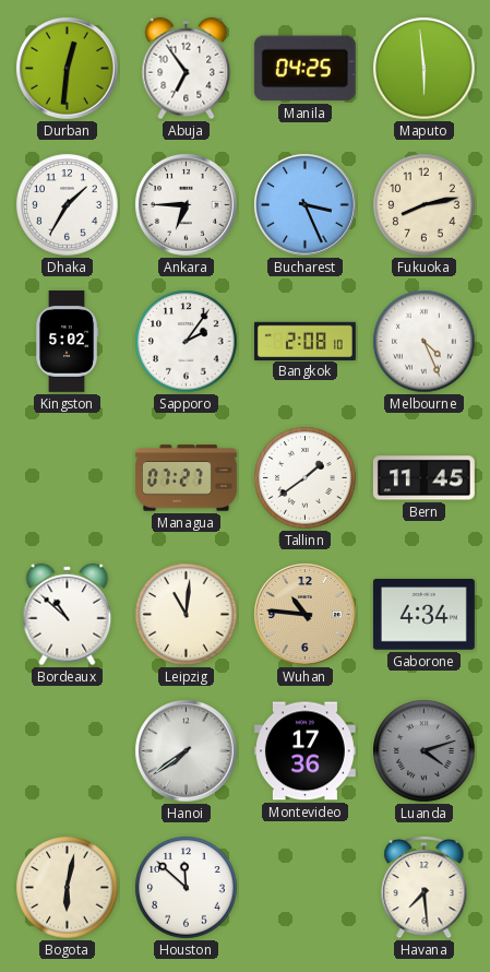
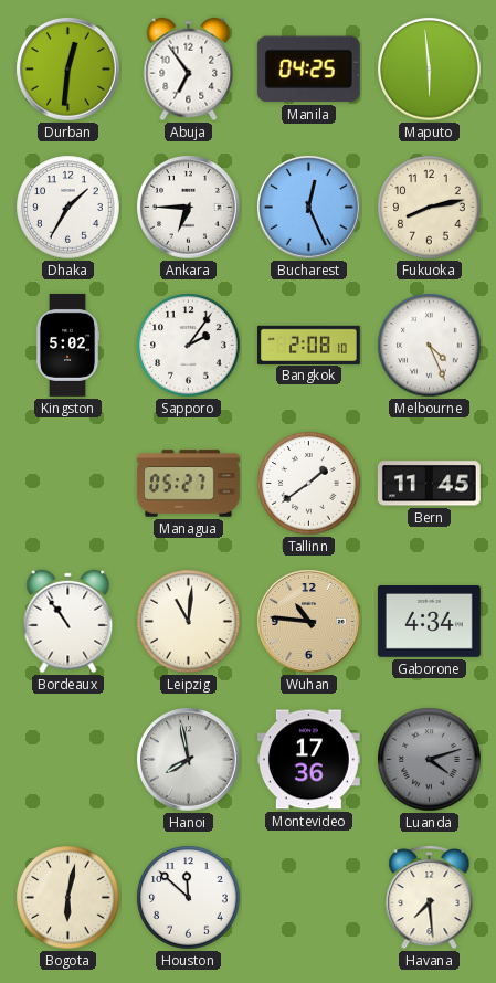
Bucharest: 3:26 -> 12:26
Managua: 07:27 -> 05:27
Bordeaux: 10:52 -> 10:54
Hanoi: 7:39 -> 7:58
